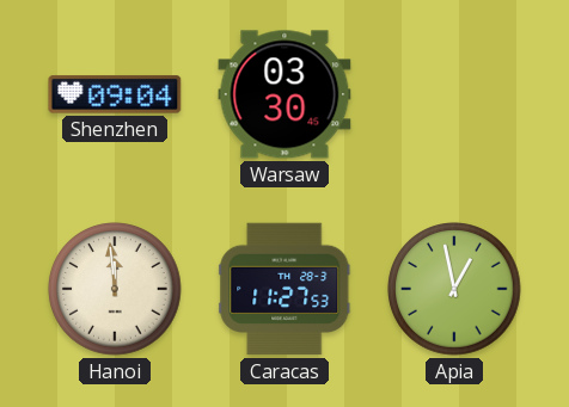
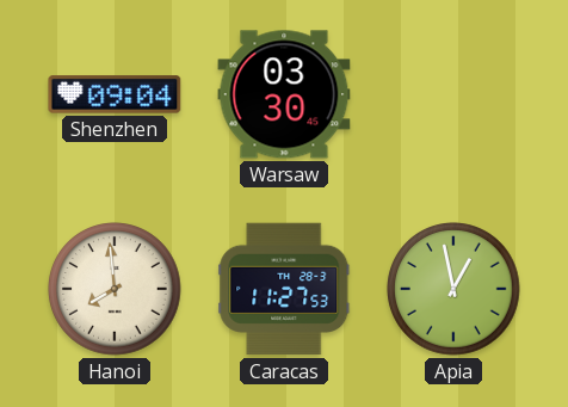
Hanoi: 11:59 -> 7:59
